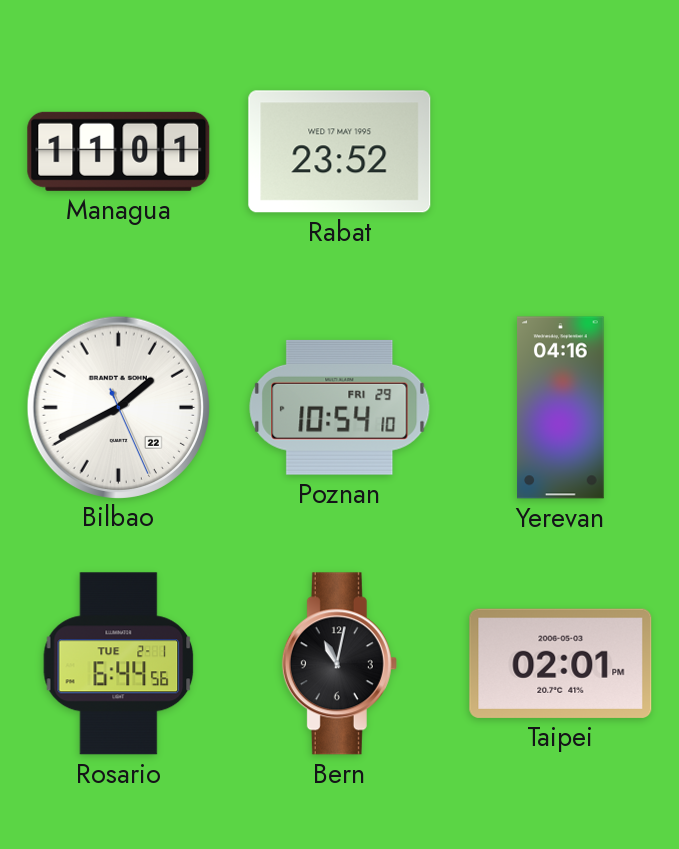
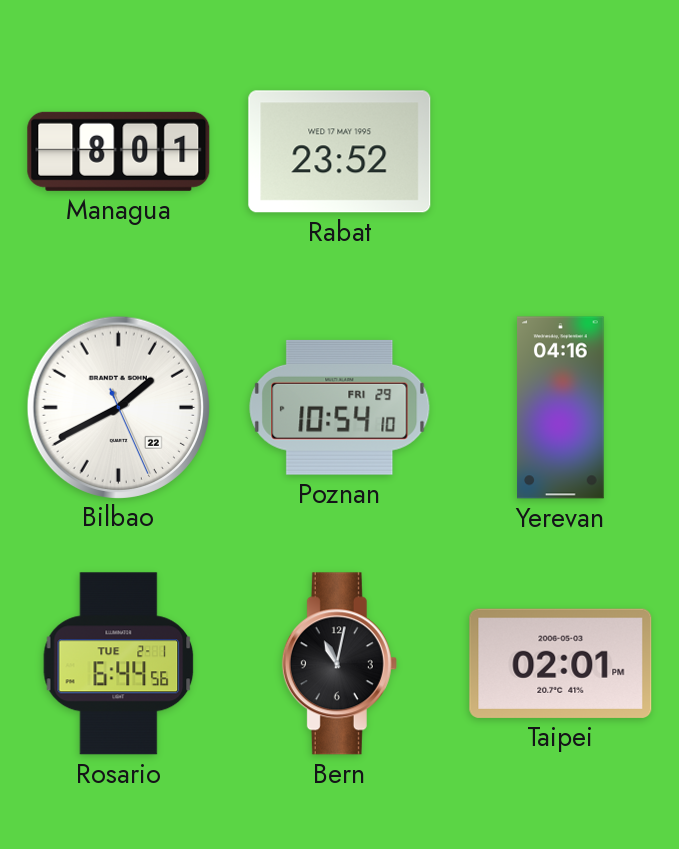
Managua: 11:01 -> 8:01
